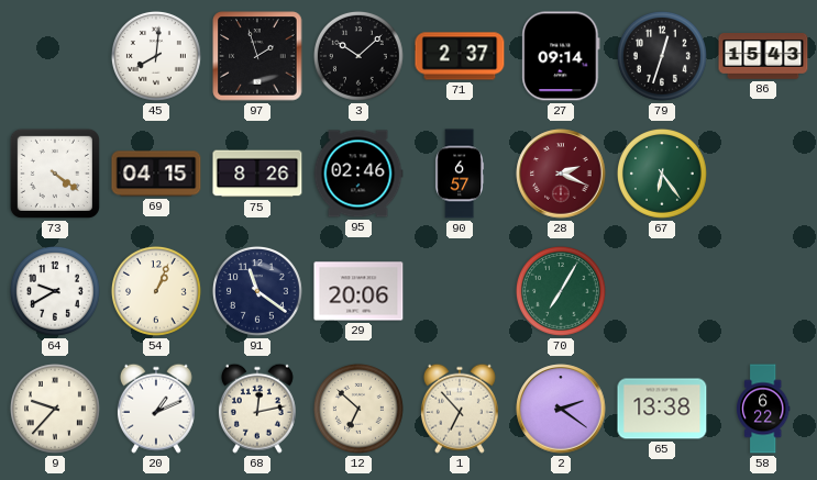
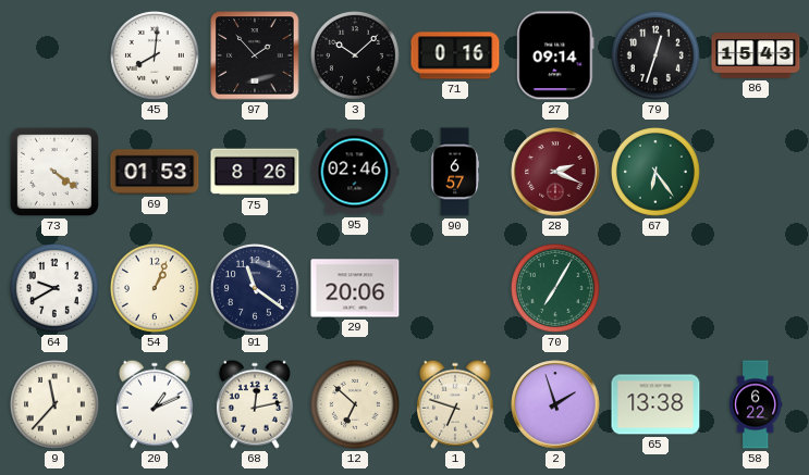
97: 1:57 -> 1:53
71: 2:37 -> 0:16
69: 04:15 -> 01:53
9: 9:37 -> 11:37
1: 6:53 -> 6:48
2: 2:21 -> 1:57
